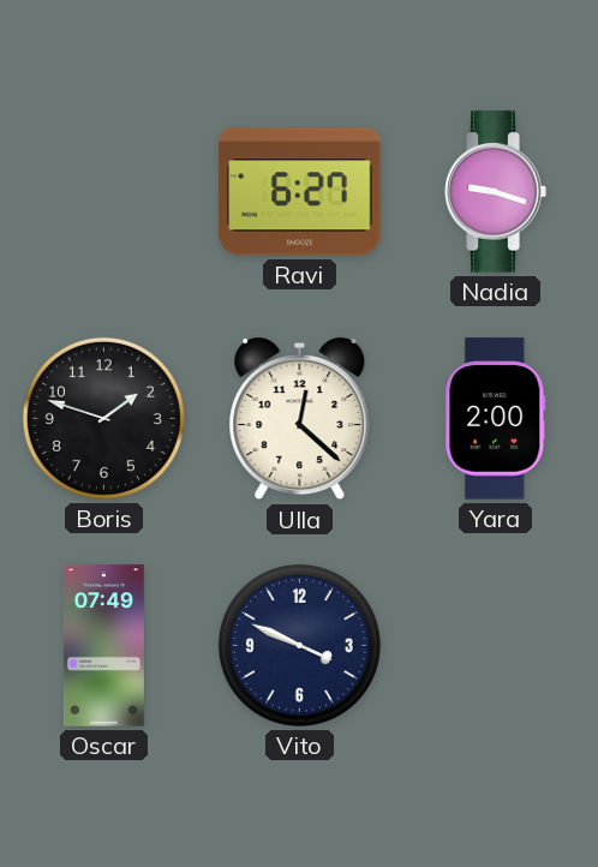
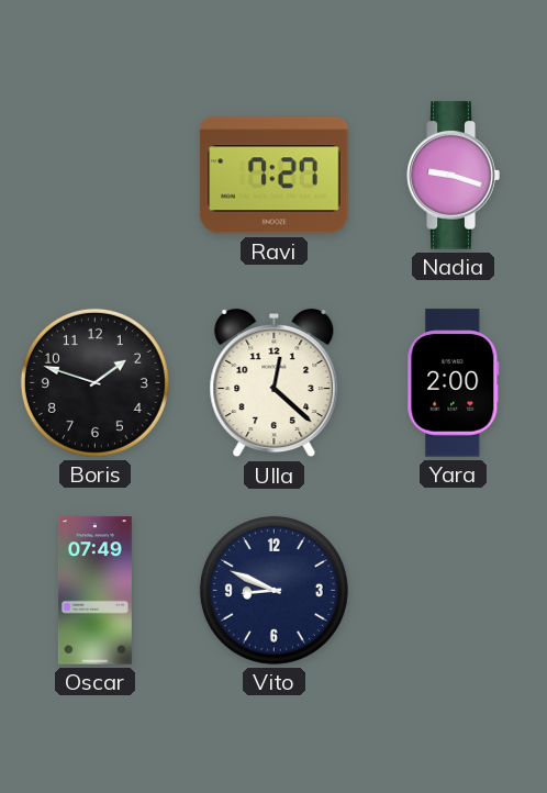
Ravi: 6:27 -> 7:27
Vito: 3:49 -> 8:49
